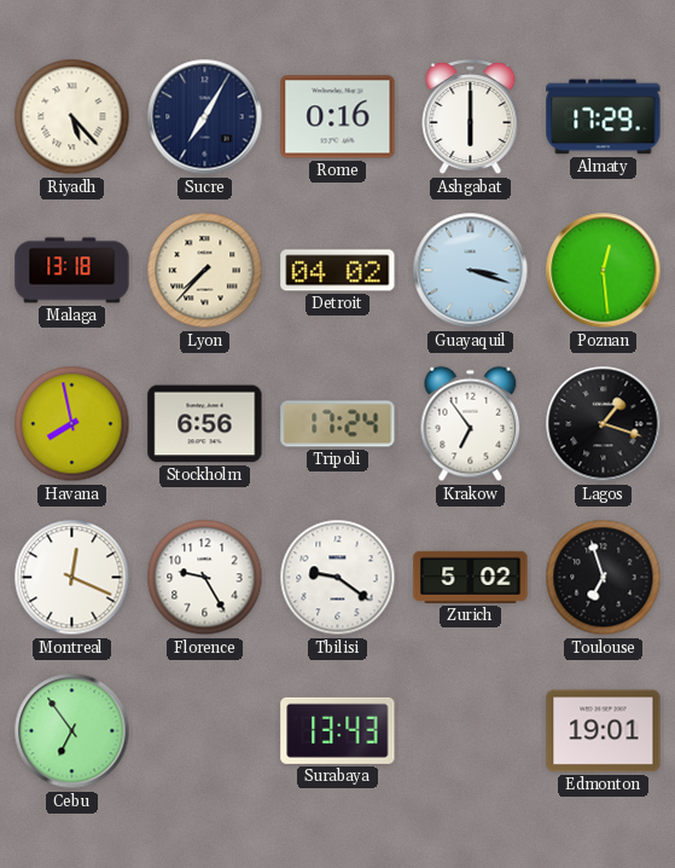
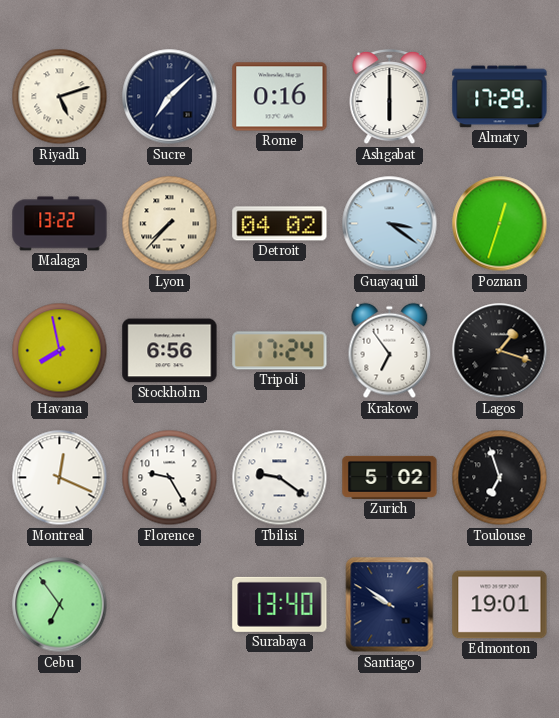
Riyadh: 5:23 -> 5:12
Sucre: 7:05 -> 7:08
Malaga: 13:18 -> 13:22
Guayaquil: 3:18 -> 3:21
Poznan: 12:29 -> 12:33
Surabaya: 13:43 -> 13:40
Santiago: none -> 9:51
